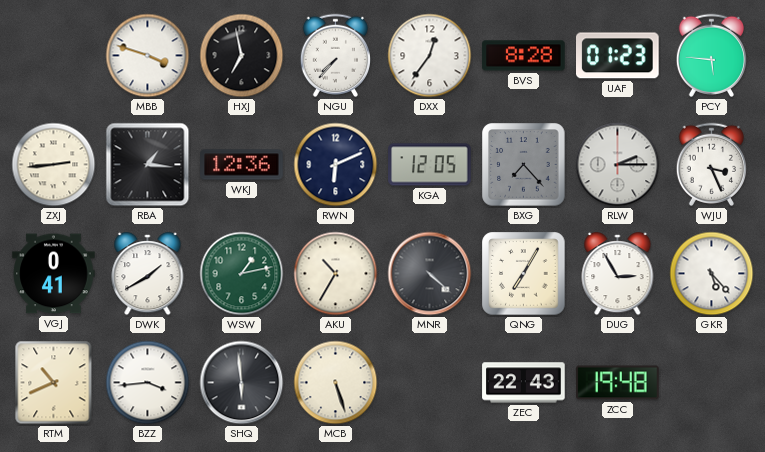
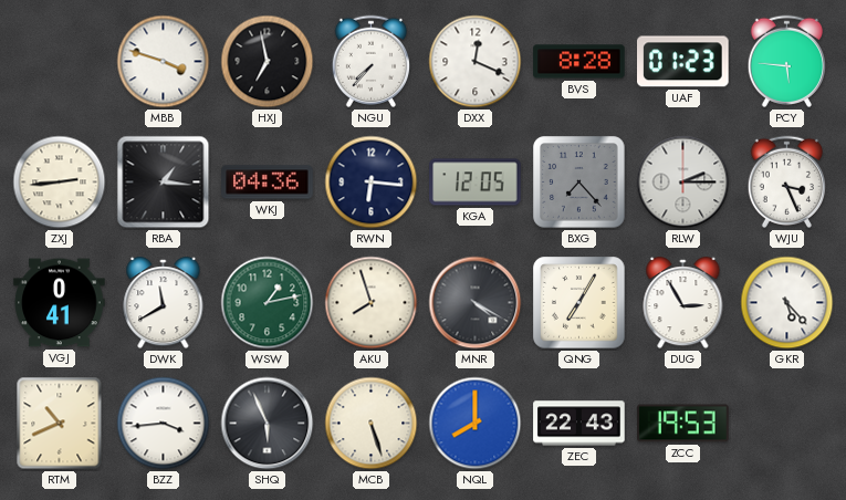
DXX: 12:36 -> 12:19
WKJ: 12:36 -> 04:36
RWN: 6:11 -> 6:16
DWK: 1:40 -> 11:40
AKU: 10:35 -> 7:57
MNR: 4:22 -> 4:20
SHQ: 5:59 -> 5:56
NQL: none -> 8:00
ZCC: 19:48 -> 19:53
